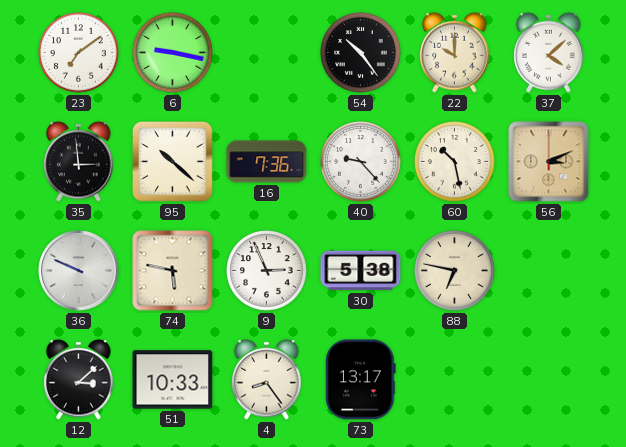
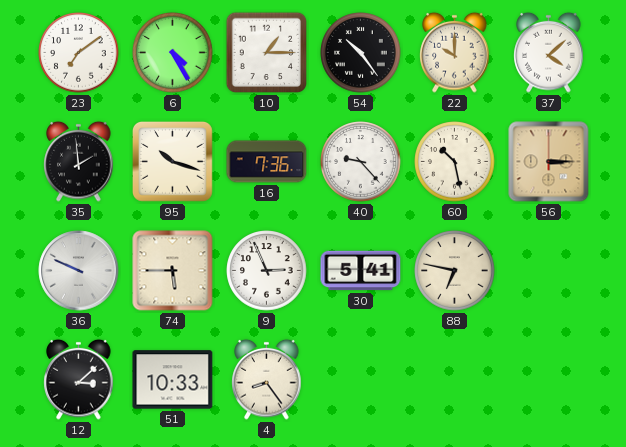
6: 9:17 -> 4:25
10: none -> 1:15
35: 2:59 -> 1:59
95: 10:22 -> 10:18
56: 3:11 -> 3:15
74: 5:47 -> 5:45
30: 5:38 -> 5:41
73: 13:17 -> none
